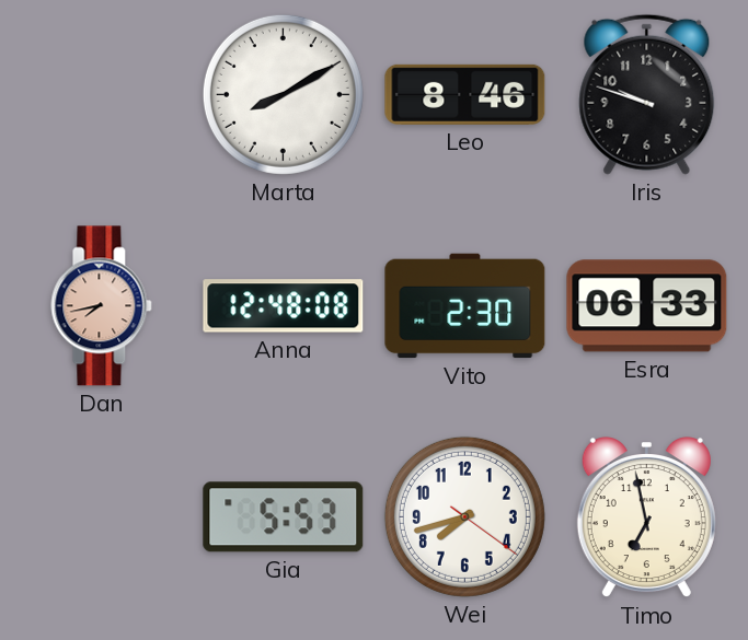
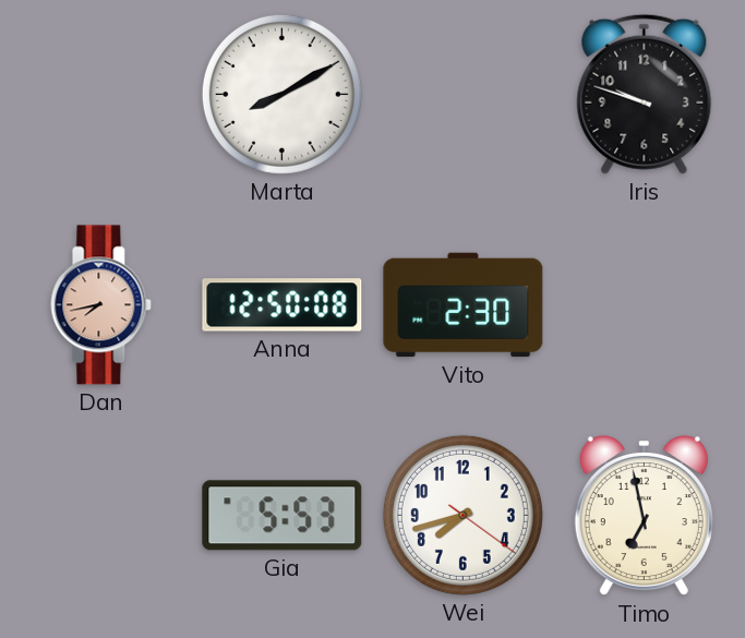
Leo: 8:46 -> none
Anna: 12:48 -> 12:50
Esra: 06:33 -> none
